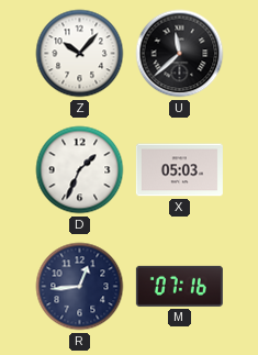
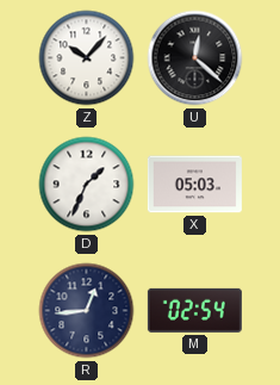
U: 11:38 -> 12:22
M: 07:16 -> 02:54
